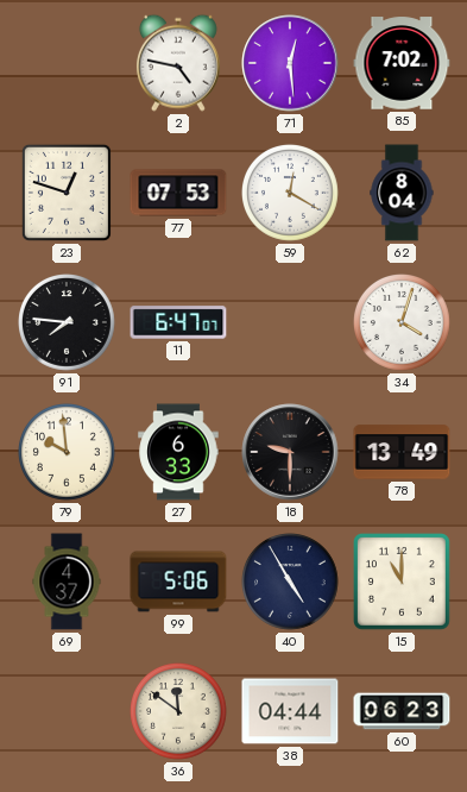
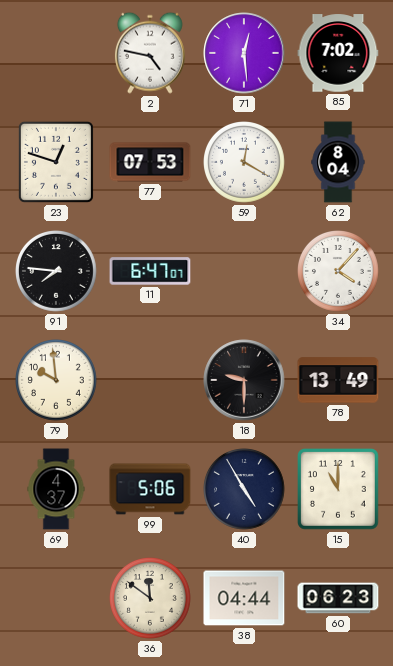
34: 4:03 -> 4:07
27: 6:33 -> none
